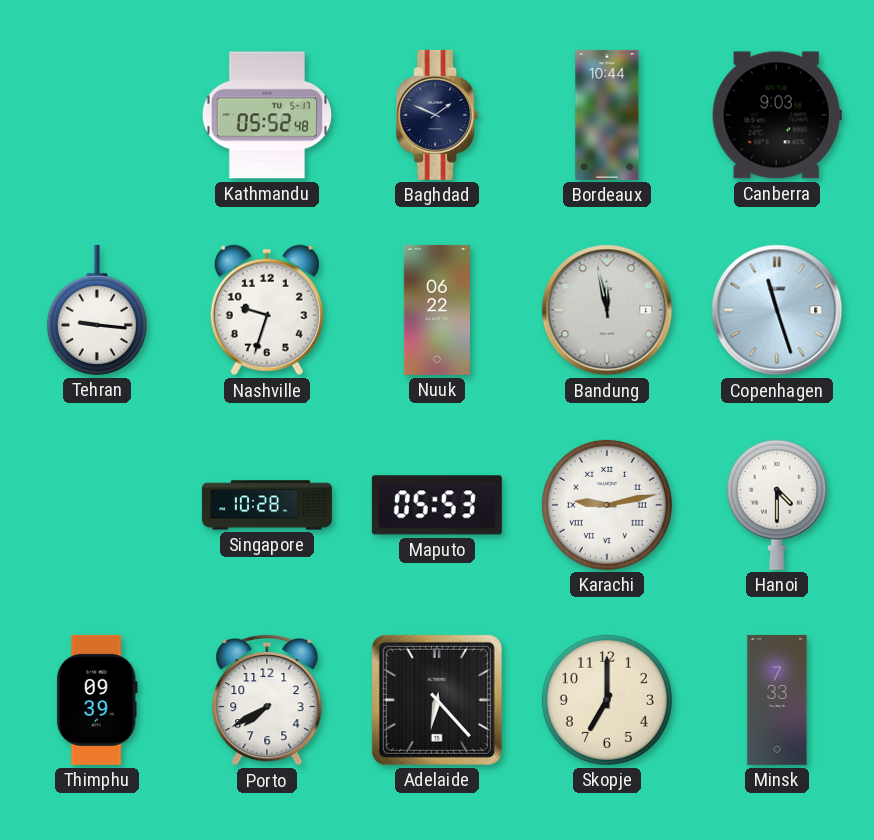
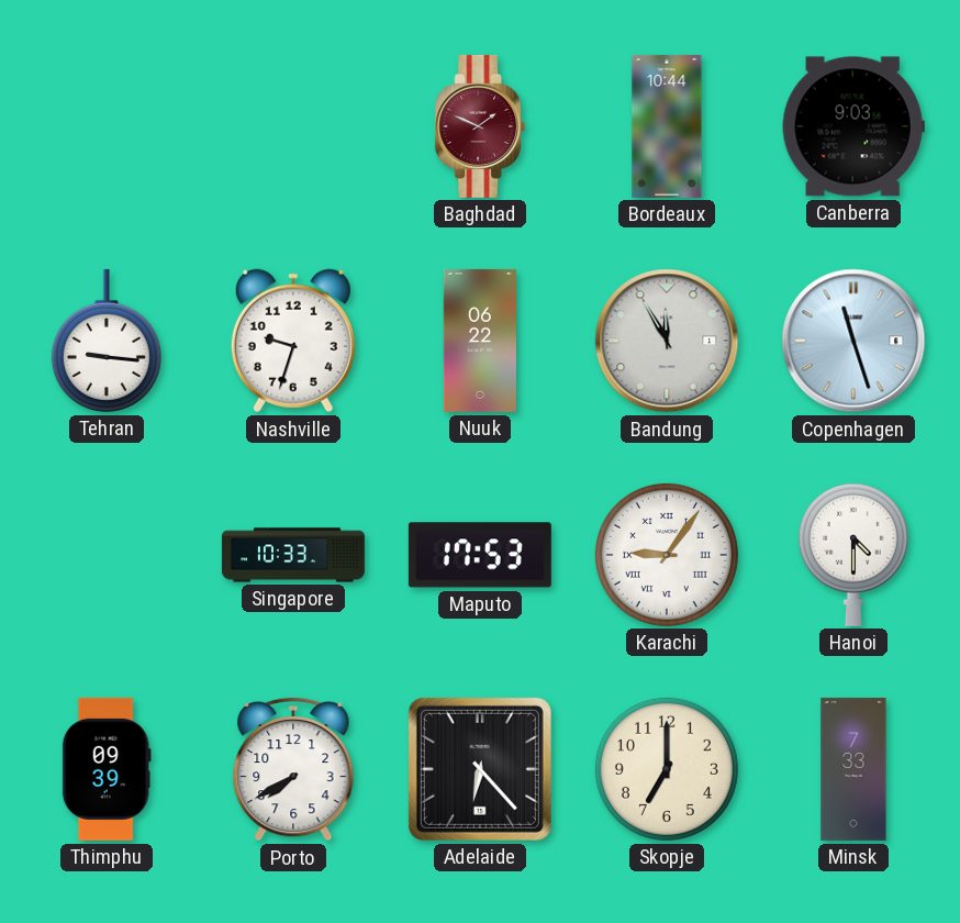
Kathmandu: 05:52 -> none
Baghdad dial: navy -> burgundy
Bandung: 11:58 -> 11:55
Singapore: 10:28 -> 10:33
Maputo: 05:53 -> 17:53
Karachi: 9:13 -> 9:06
